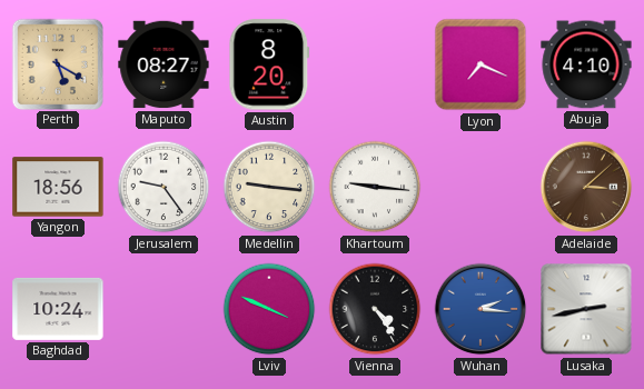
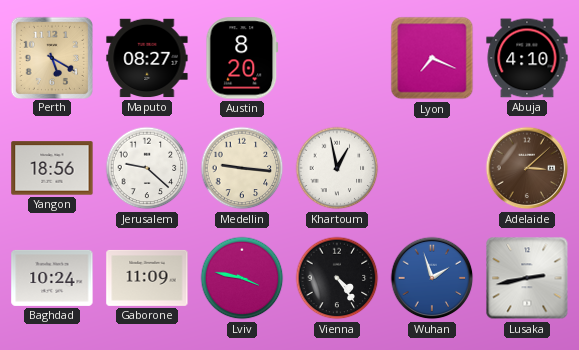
Jerusalem: 9:24 -> 9:22
Khartoum: 9:16 -> 12:58
Gaborone: none -> 11:09
Lviv: 3:49 -> 3:47
Wuhan: 2:16 -> 1:57
